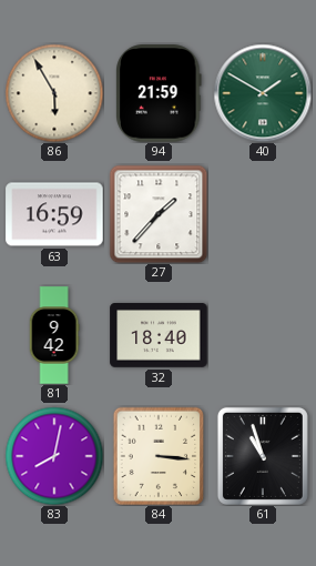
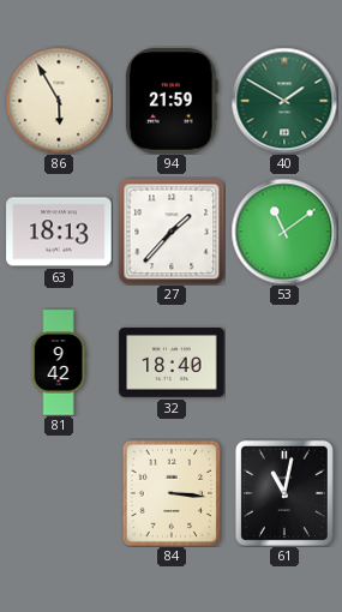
63: 16:59 -> 18:13
53: none -> 11:09
83: 8:02 -> none
61: 10:57 -> 11:02
